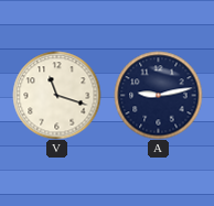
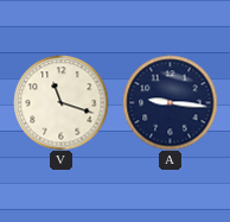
A: 9:13 -> 9:16
